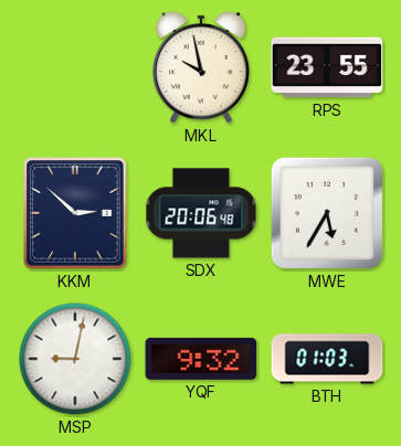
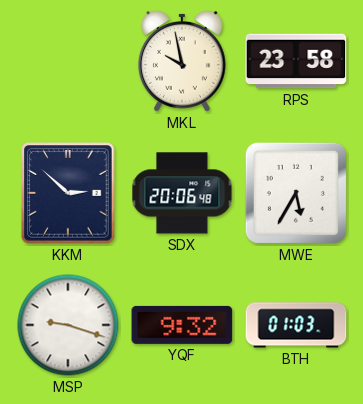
RPS: 23:55 -> 23:58
MSP: 9:02 -> 9:18
